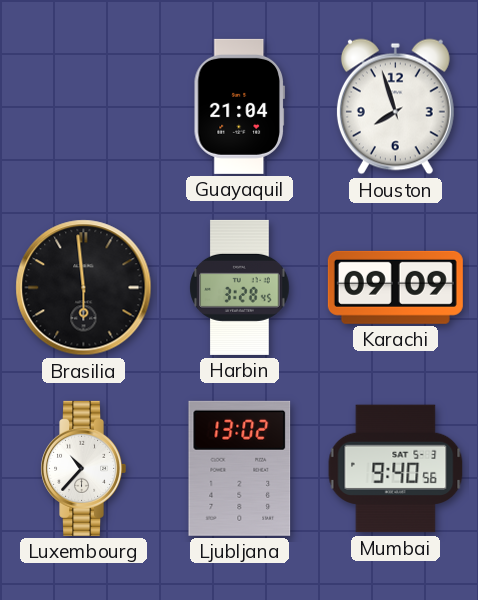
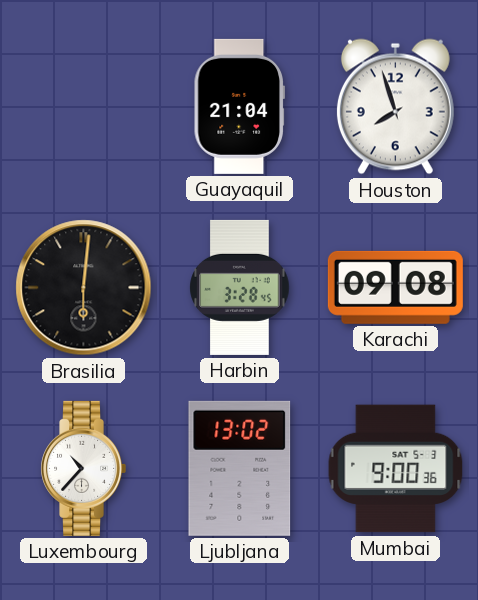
Brasilia: 5:59 -> 6:01
Karachi: 09:09 -> 09:08
Mumbai: 9:40 -> 9:00
